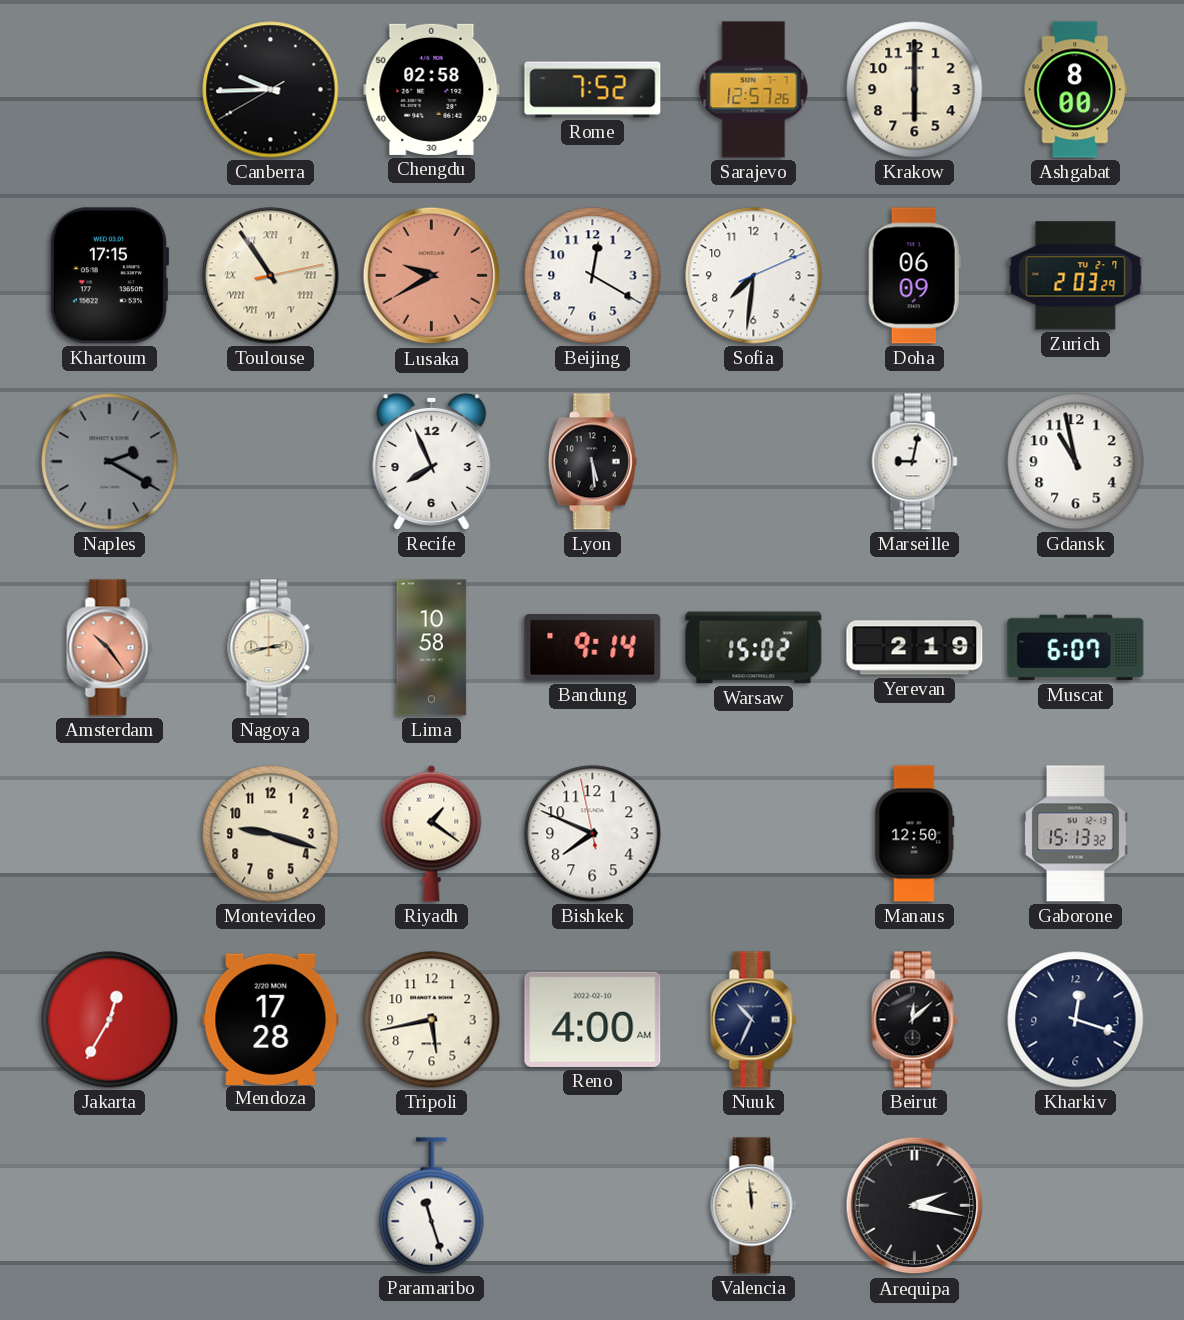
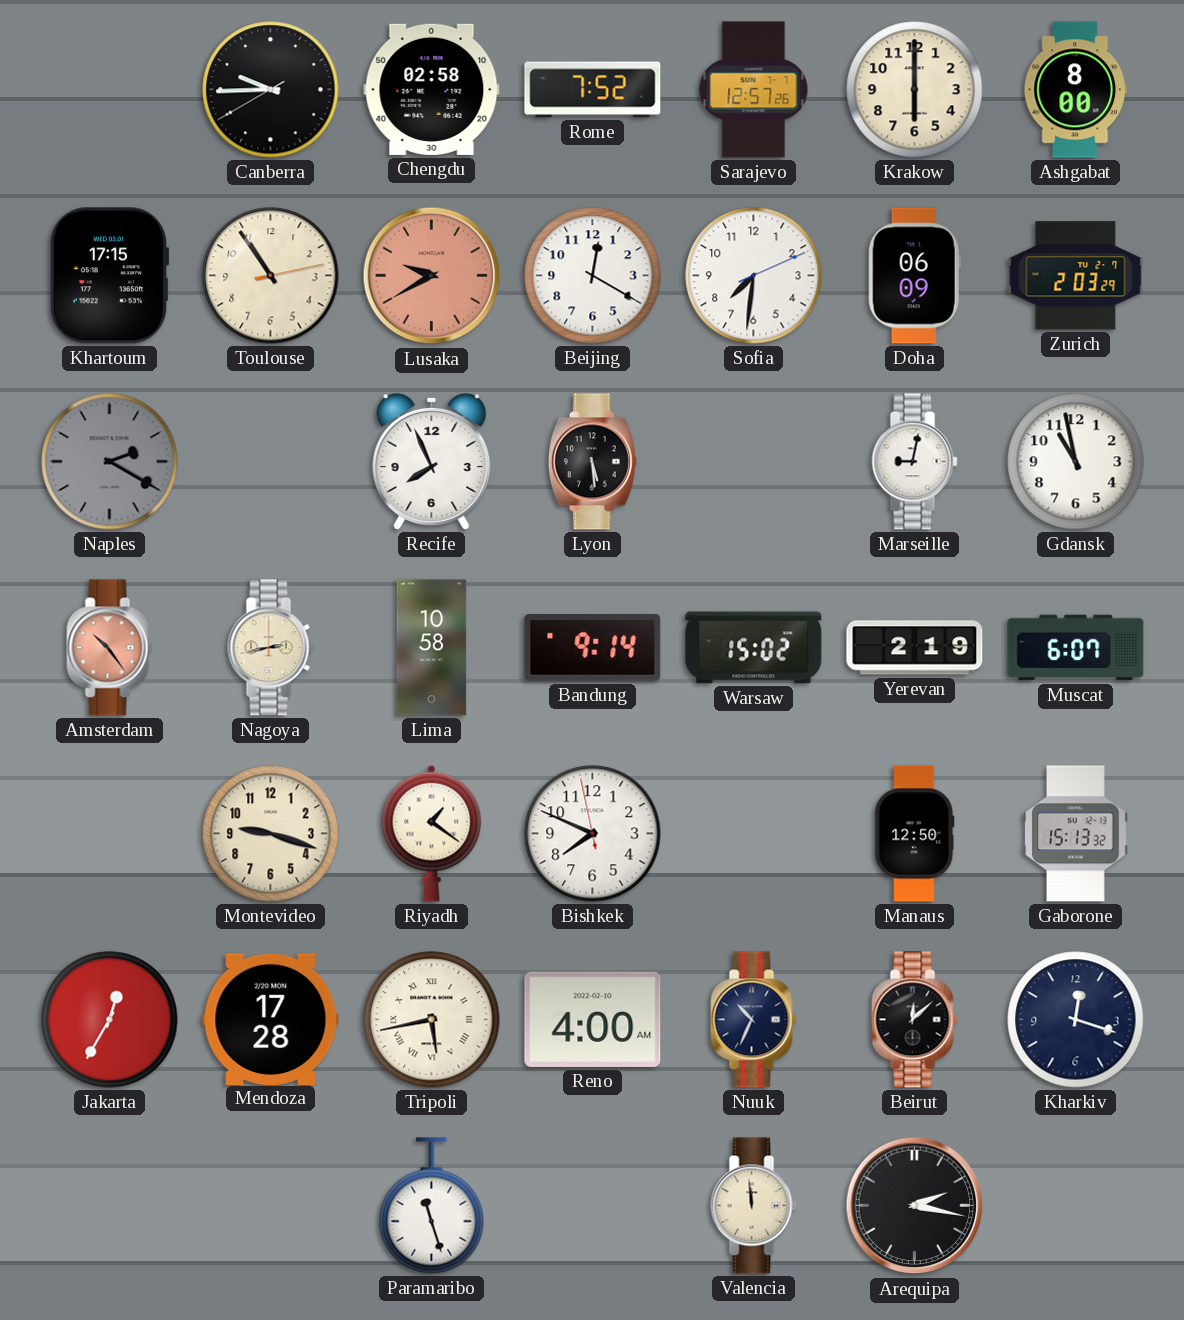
Toulouse numerals: Roman -> Arabic
Tripoli numerals: Arabic -> Roman
